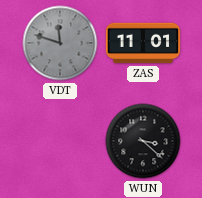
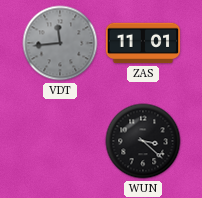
VDT: 11:48 -> 11:44
